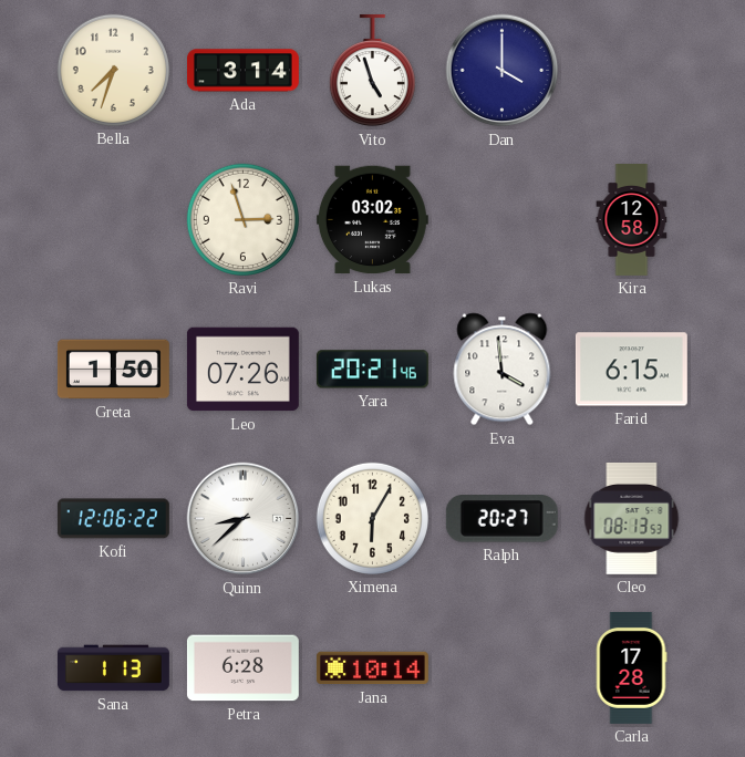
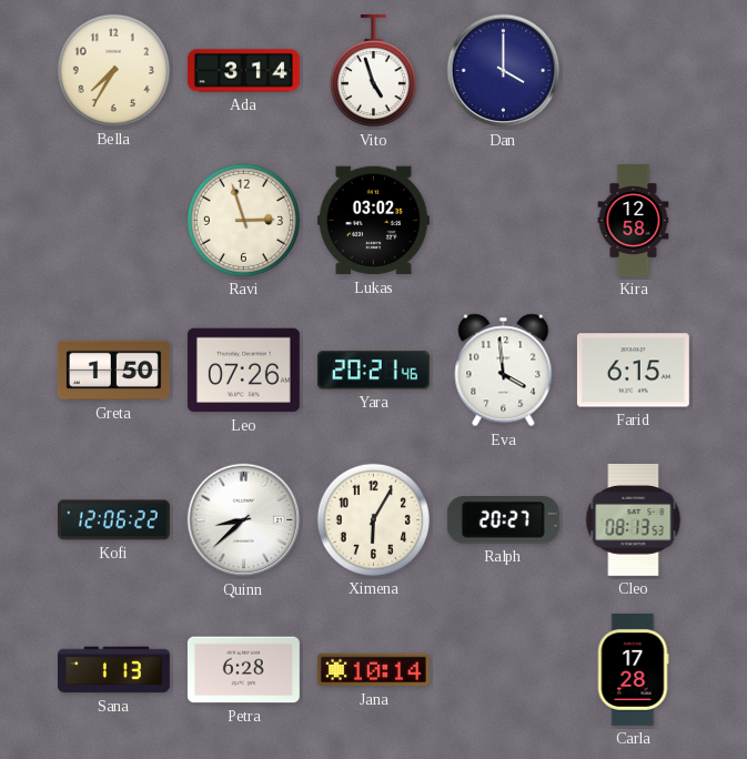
Bella: 7:33 -> 7:35
